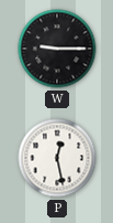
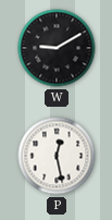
W: 9:15 -> 9:10
